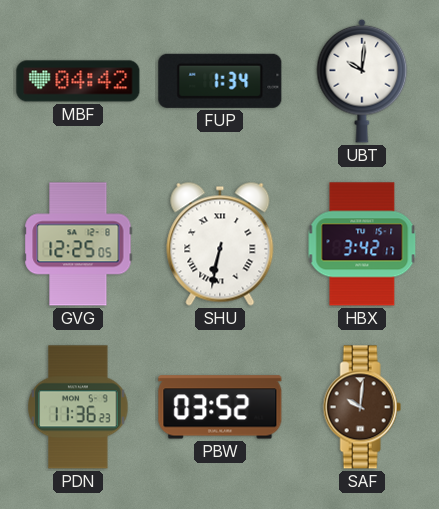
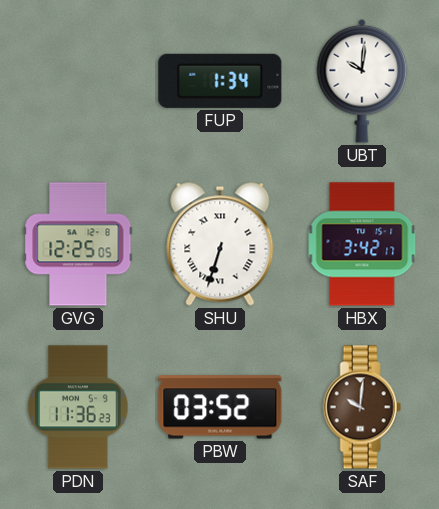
MBF: 04:42 -> none
SHU: 6:32 -> 6:33
